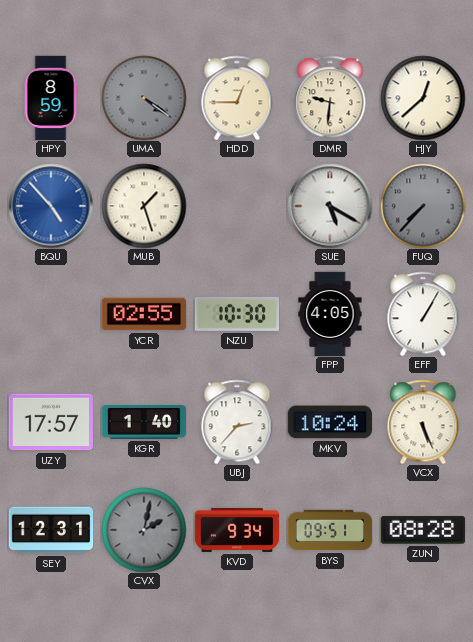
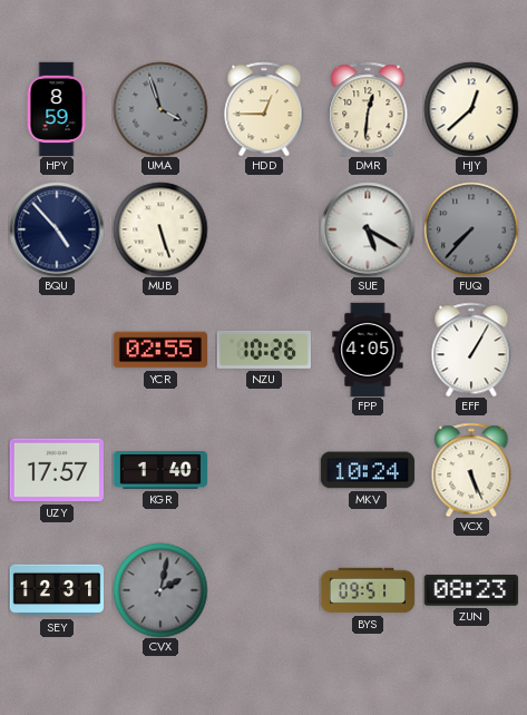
UMA: 4:21 -> 3:57
DMR: 9:31 -> 12:31
BQU dial: blue -> navy
MUB: 1:27 -> 5:27
NZU: 10:30 -> 10:26
UBJ: 2:37 -> none
KVD: 9:34 -> none
ZUN: 08:28 -> 08:23
